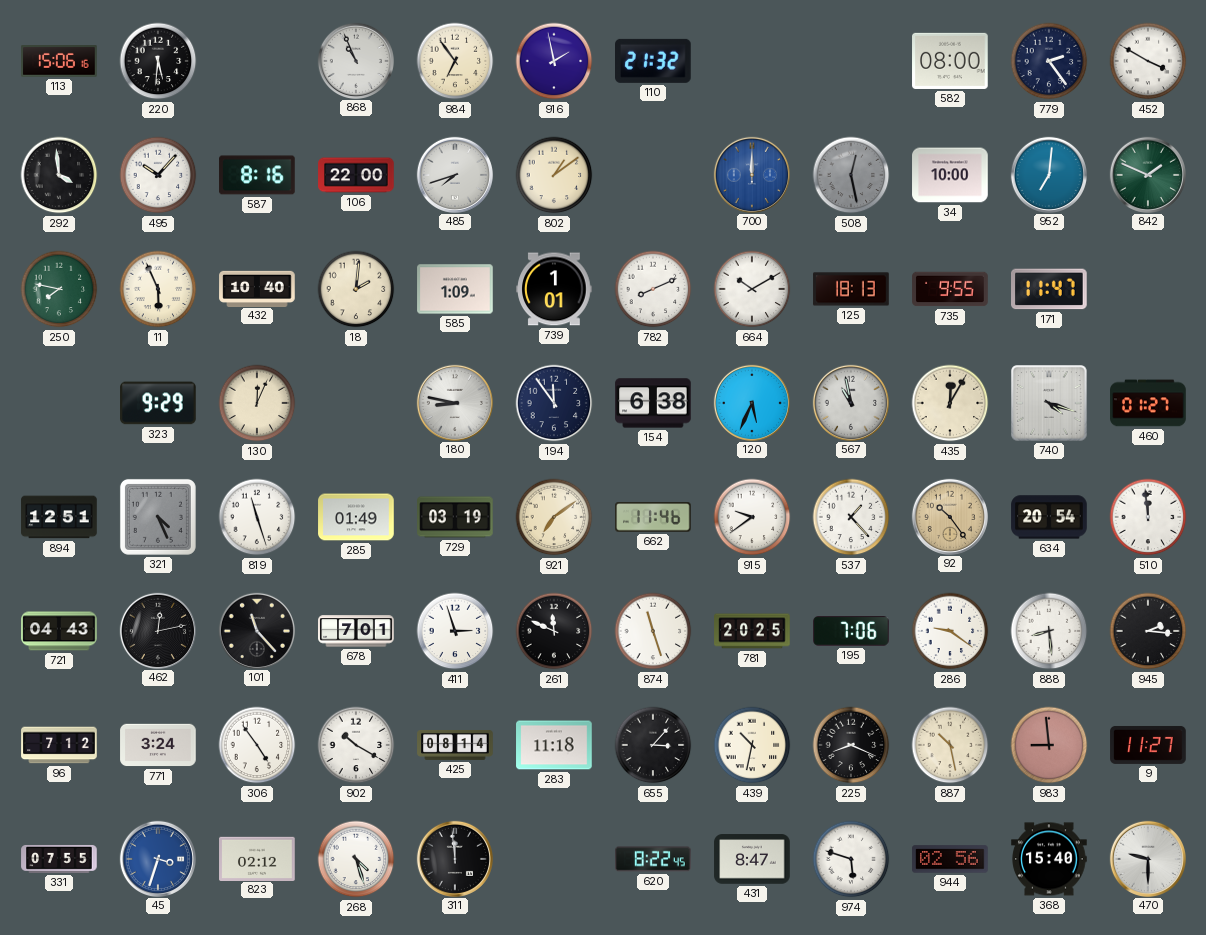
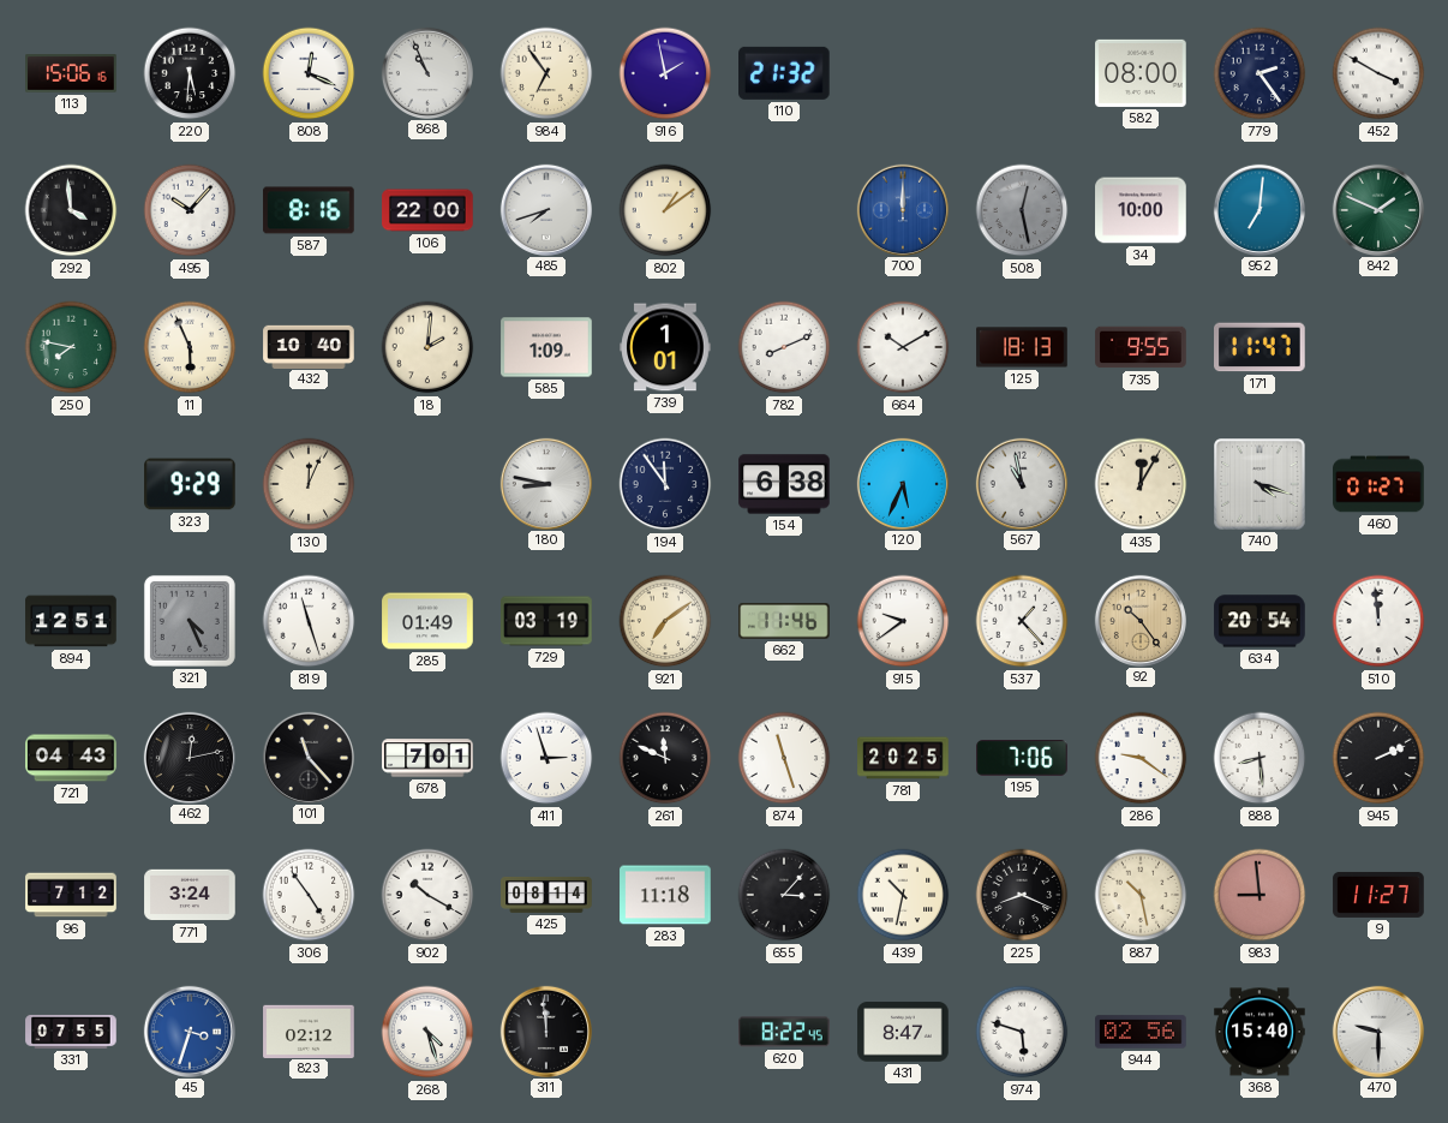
808: none -> 12:19
945: 2:16 -> 2:11
